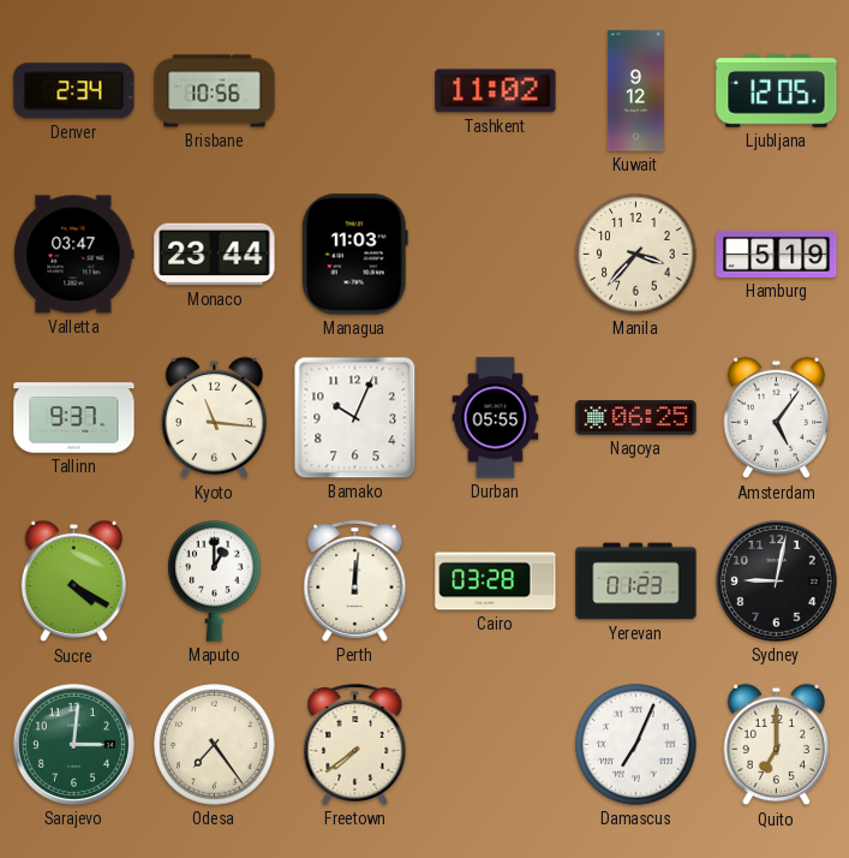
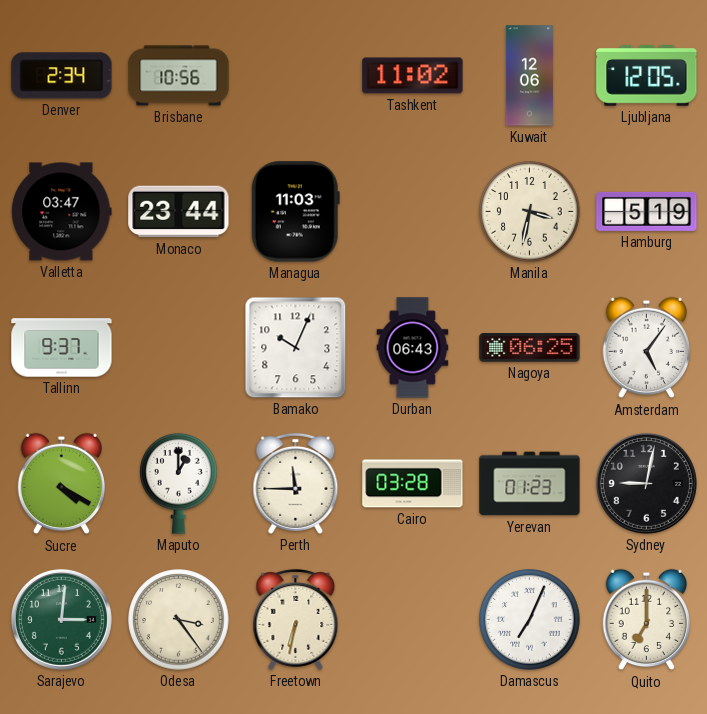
Kuwait: 9:12 -> 12:06
Manila: 3:37 -> 3:32
Kyoto: 11:16 -> none
Durban: 05:55 -> 06:43
Perth: 12:01 -> 11:45
Odesa: 7:24 -> 3:24
Freetown: 7:39 -> 6:32
